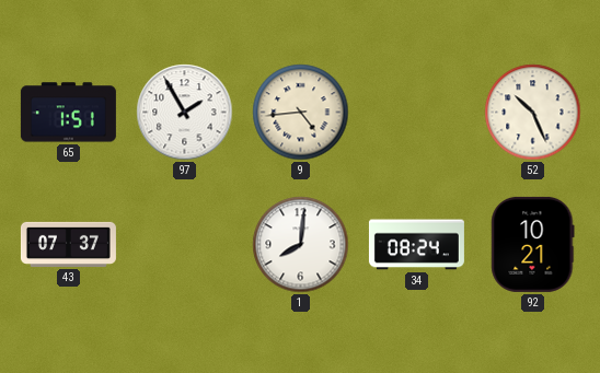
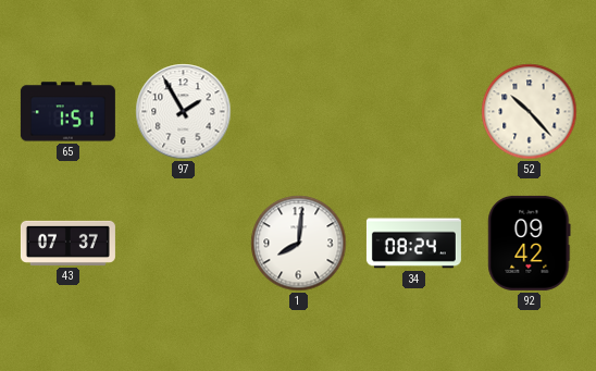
9: 4:44 -> none
52: 10:26 -> 10:23
92: 10:21 -> 09:42
